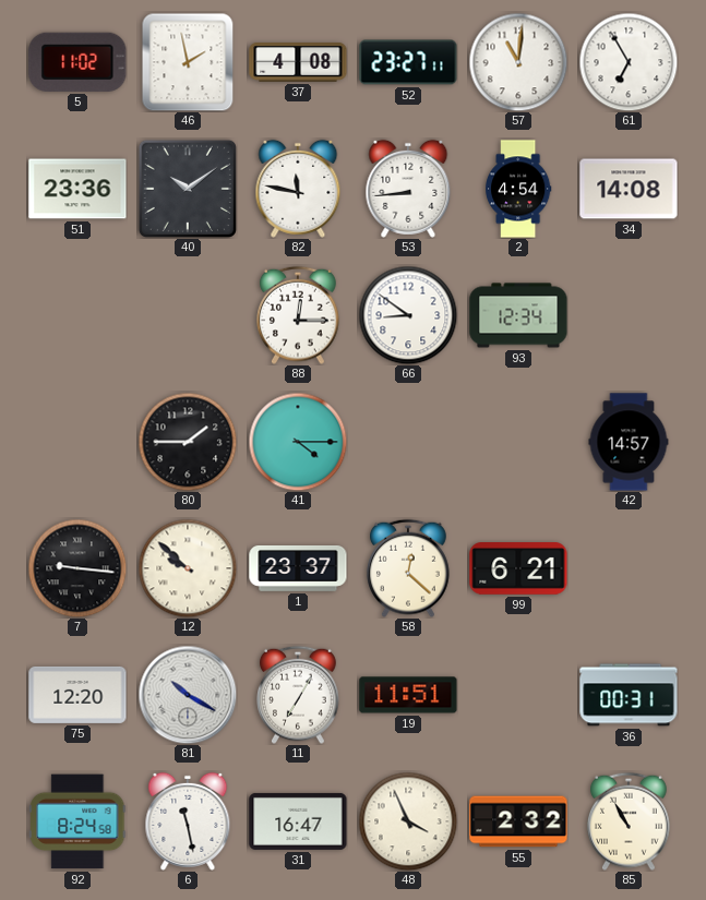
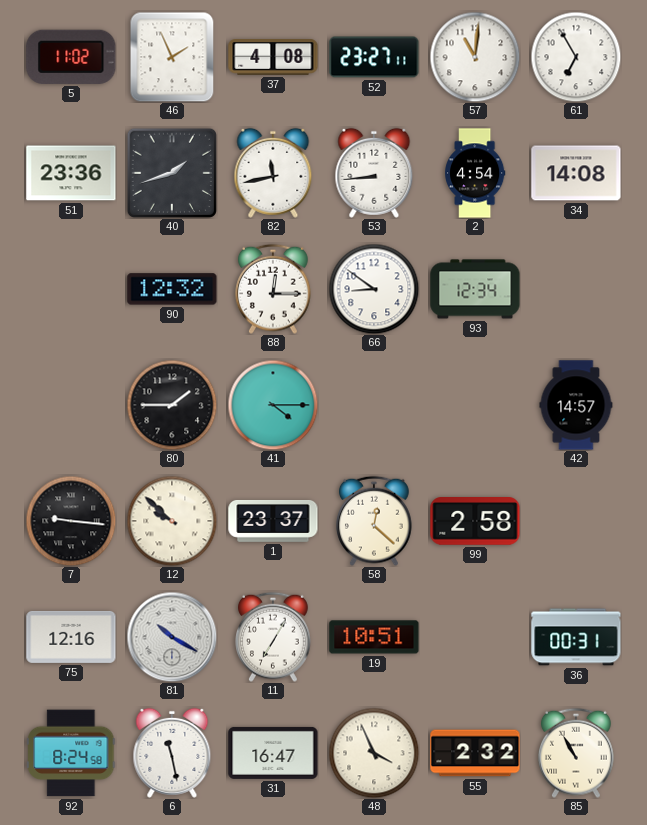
46: 1:58 -> 1:56
40: 10:09 -> 1:42
82: 11:47 -> 11:43
90: none -> 12:32
99: 6:21 -> 2:58
75: 12:20 -> 12:16
19: 11:51 -> 10:51
